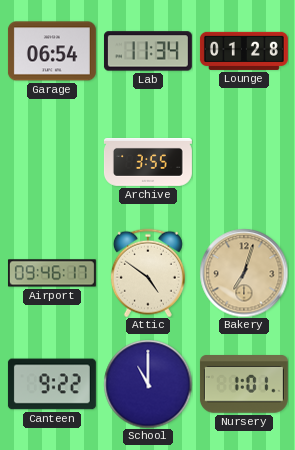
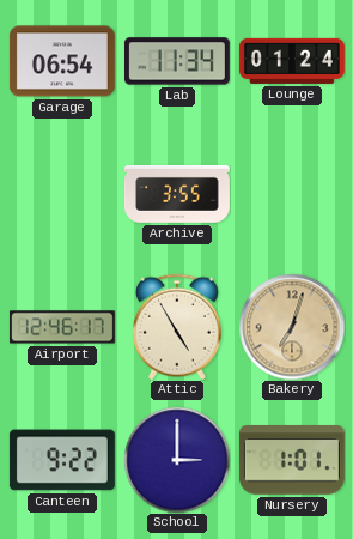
Lounge: 01:28 -> 01:24
Airport: 09:46 -> 12:46
Attic: 4:51 -> 4:55
School: 11:00 -> 3:00
